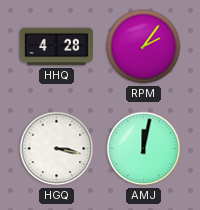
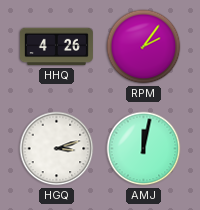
HHQ: 4:28 -> 4:26
HGQ: 3:17 -> 3:12
